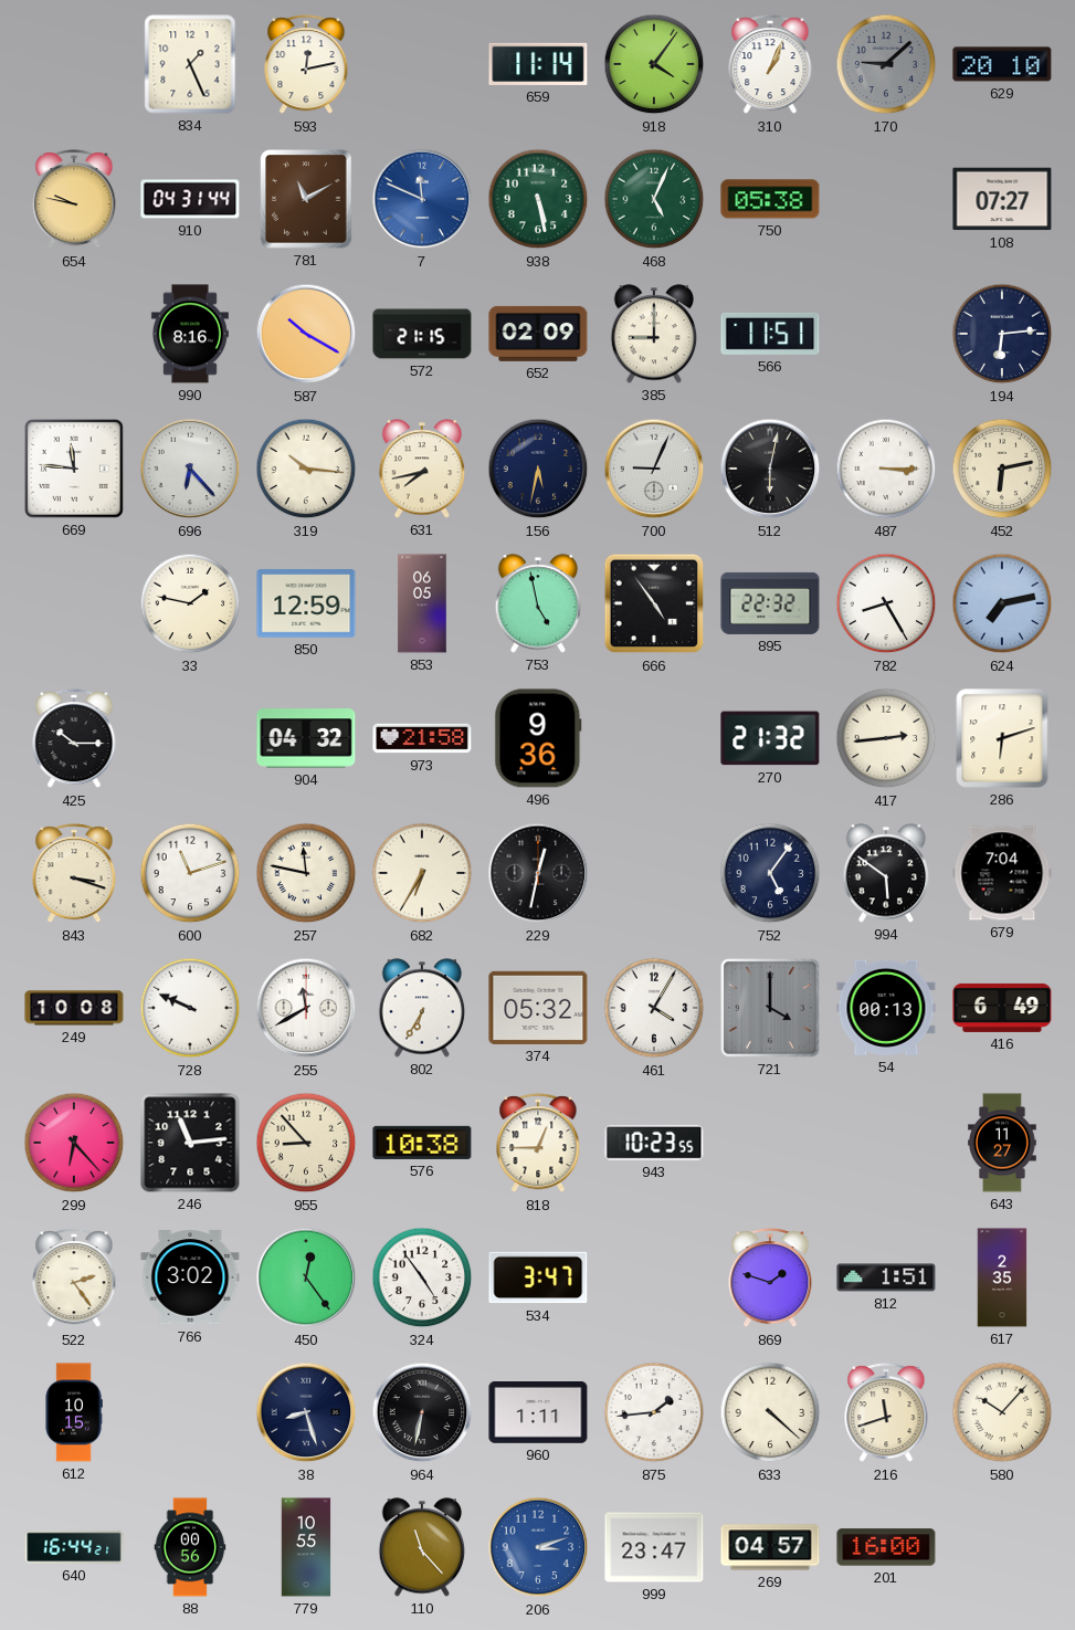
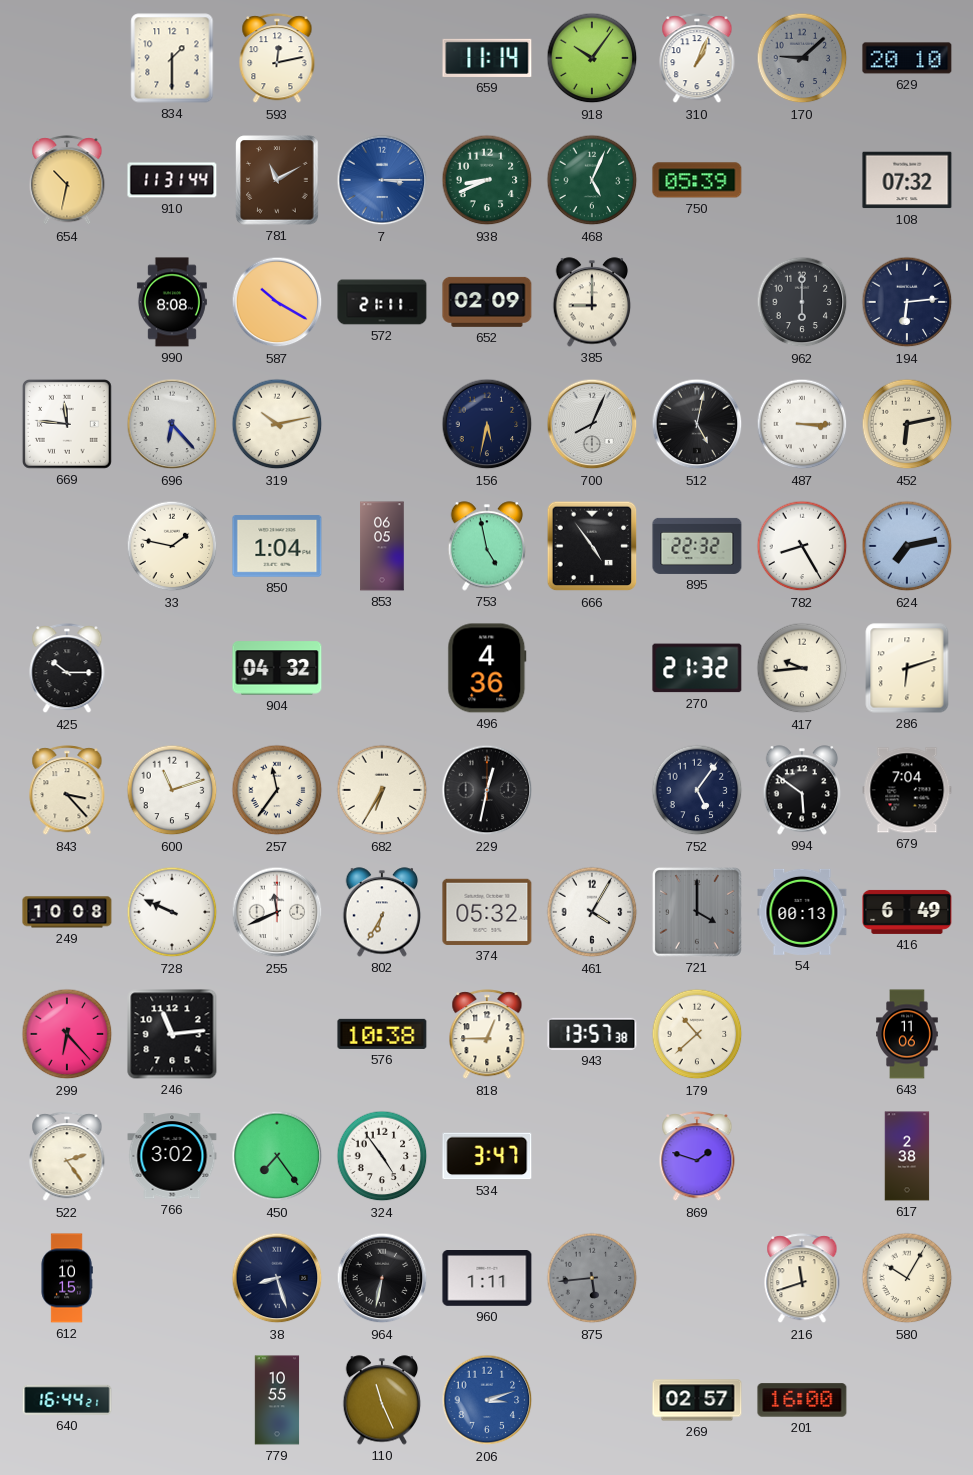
834: 1:26 -> 1:30
918: 4:06 -> 10:06
654: 9:47 -> 10:32
910: 04:31 -> 11:31
7: 11:49 -> 3:15
938: 5:28 -> 8:41
750: 05:38 -> 05:39
108: 07:27 -> 07:32
990: 8:16 -> 8:08
572: 21:15 -> 21:11
566: 11:51 -> none
962: none -> 6:00
319: 10:16 -> 10:13
631: 7:43 -> none
700: 9:04 -> 8:04
512: 6:02 -> 5:02
850: 12:59 -> 1:04
973: 21:58 -> none
496: 9:36 -> 4:36
417: 2:44 -> 9:44
843: 3:18 -> 3:23
257: 11:47 -> 11:36
255: 11:40 -> 11:41
955: 8:53 -> none
943: 10:23 -> 13:57
179: none -> 10:38
643: 11:27 -> 11:06
450: 12:24 -> 7:24
812: 1:51 -> none
617: 2:35 -> 2:38
875: 1:44 -> 5:44
875 dial: white -> grey
633: 4:22 -> none
580: 10:07 -> 10:05
88: 00:56 -> none
110: 11:23 -> 11:26
999: 23:47 -> none
269: 04:57 -> 02:57
